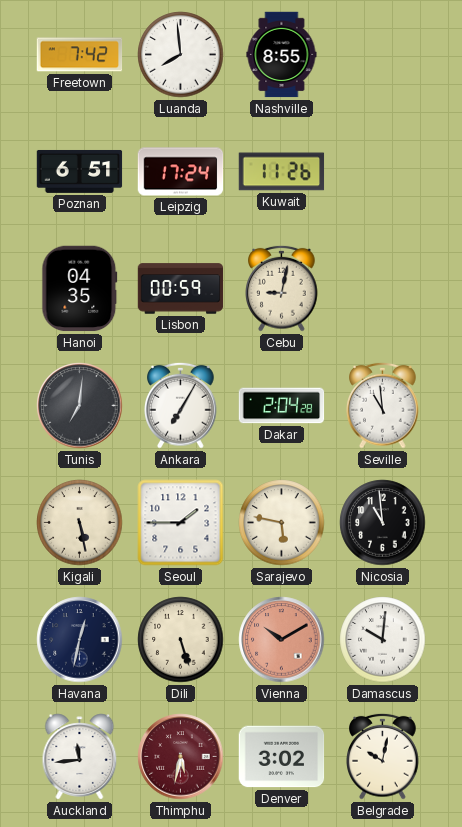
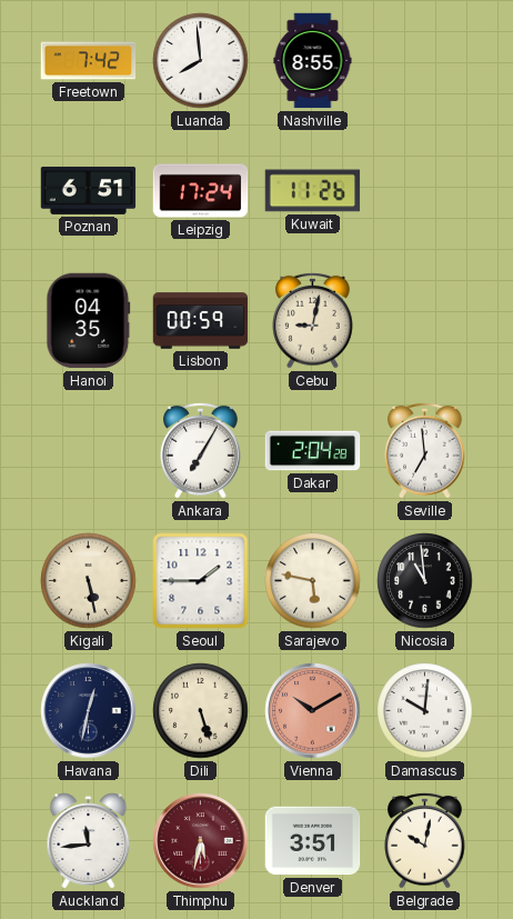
Tunis: 7:01 -> none
Seville: 10:59 -> 6:59
Denver: 3:02 -> 3:51
